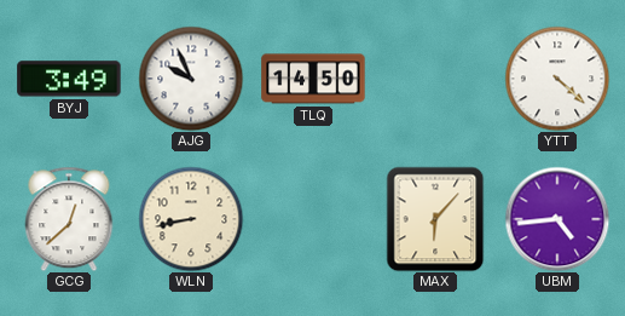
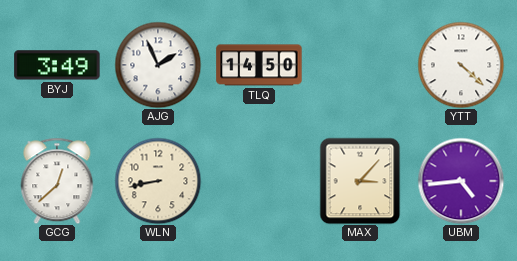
AJG: 9:56 -> 1:56
MAX: 6:07 -> 3:07
